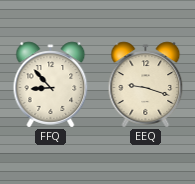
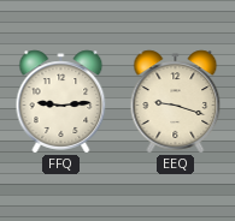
FFQ: 8:53 -> 9:14
